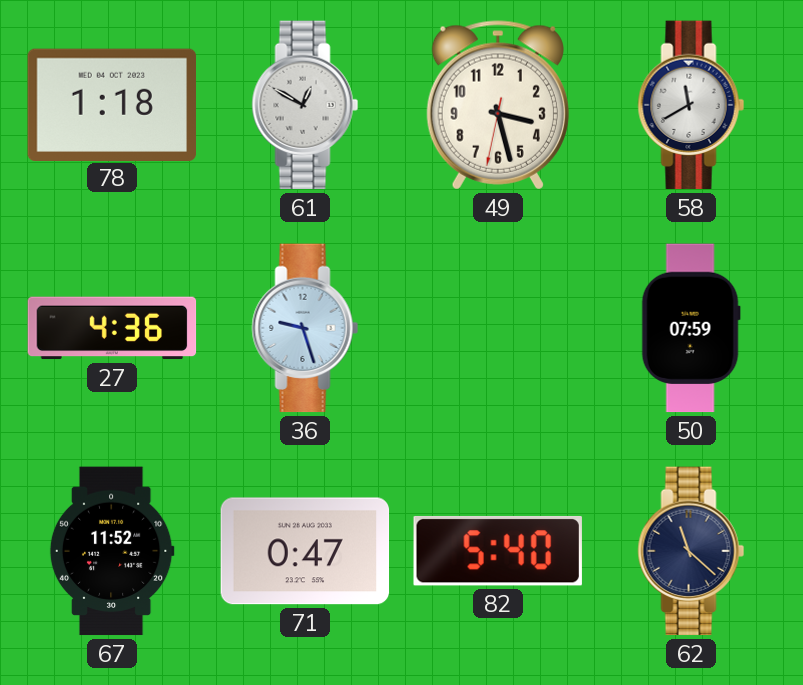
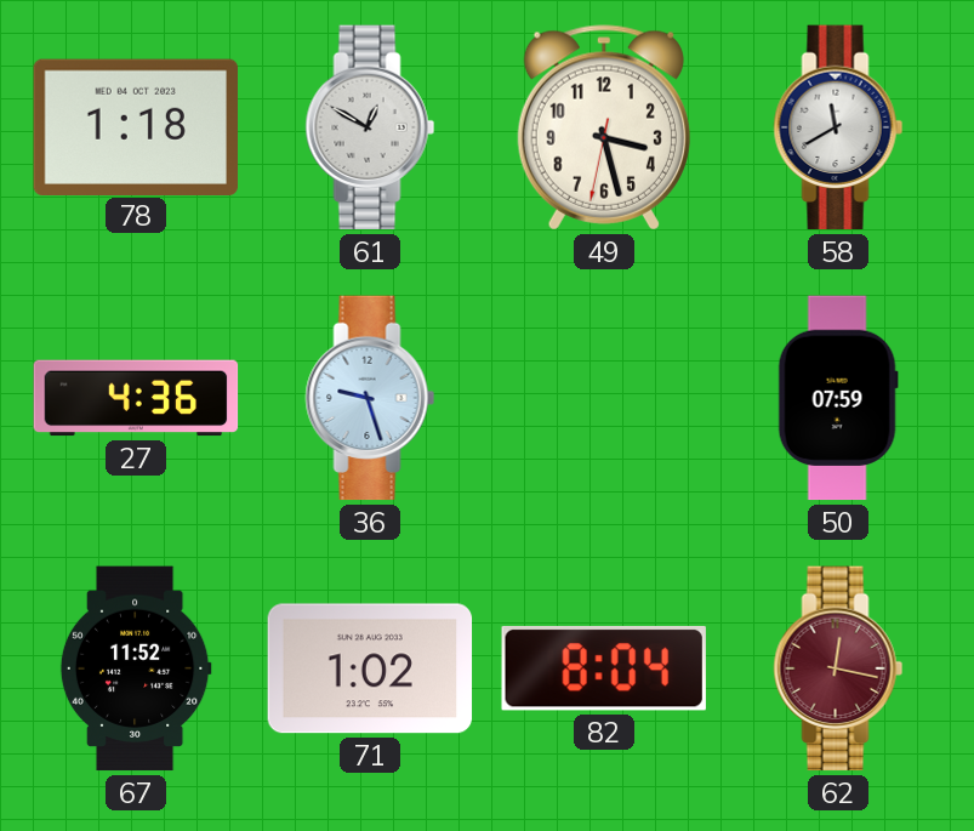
71: 0:47 -> 1:02
82: 5:40 -> 8:04
62: 11:22 -> 12:17
62 dial: navy -> burgundy
